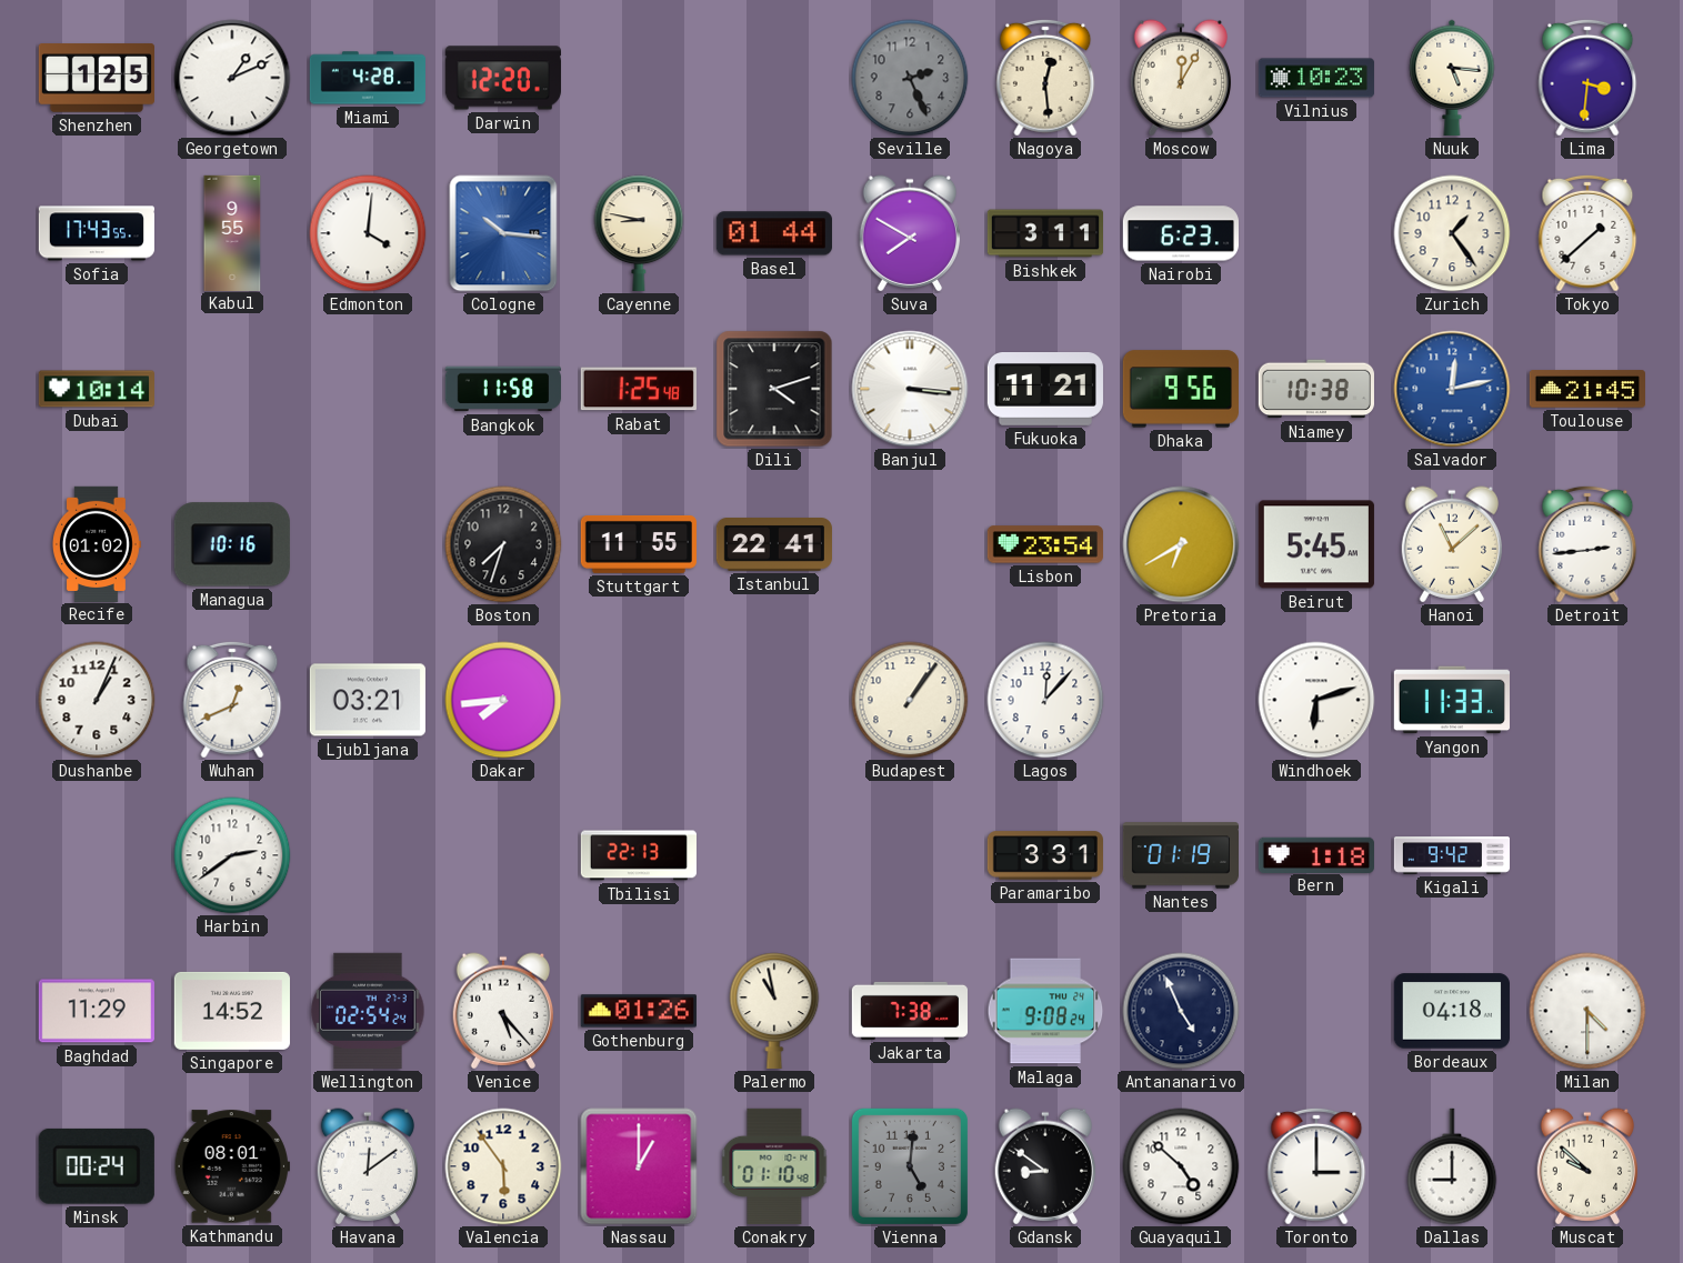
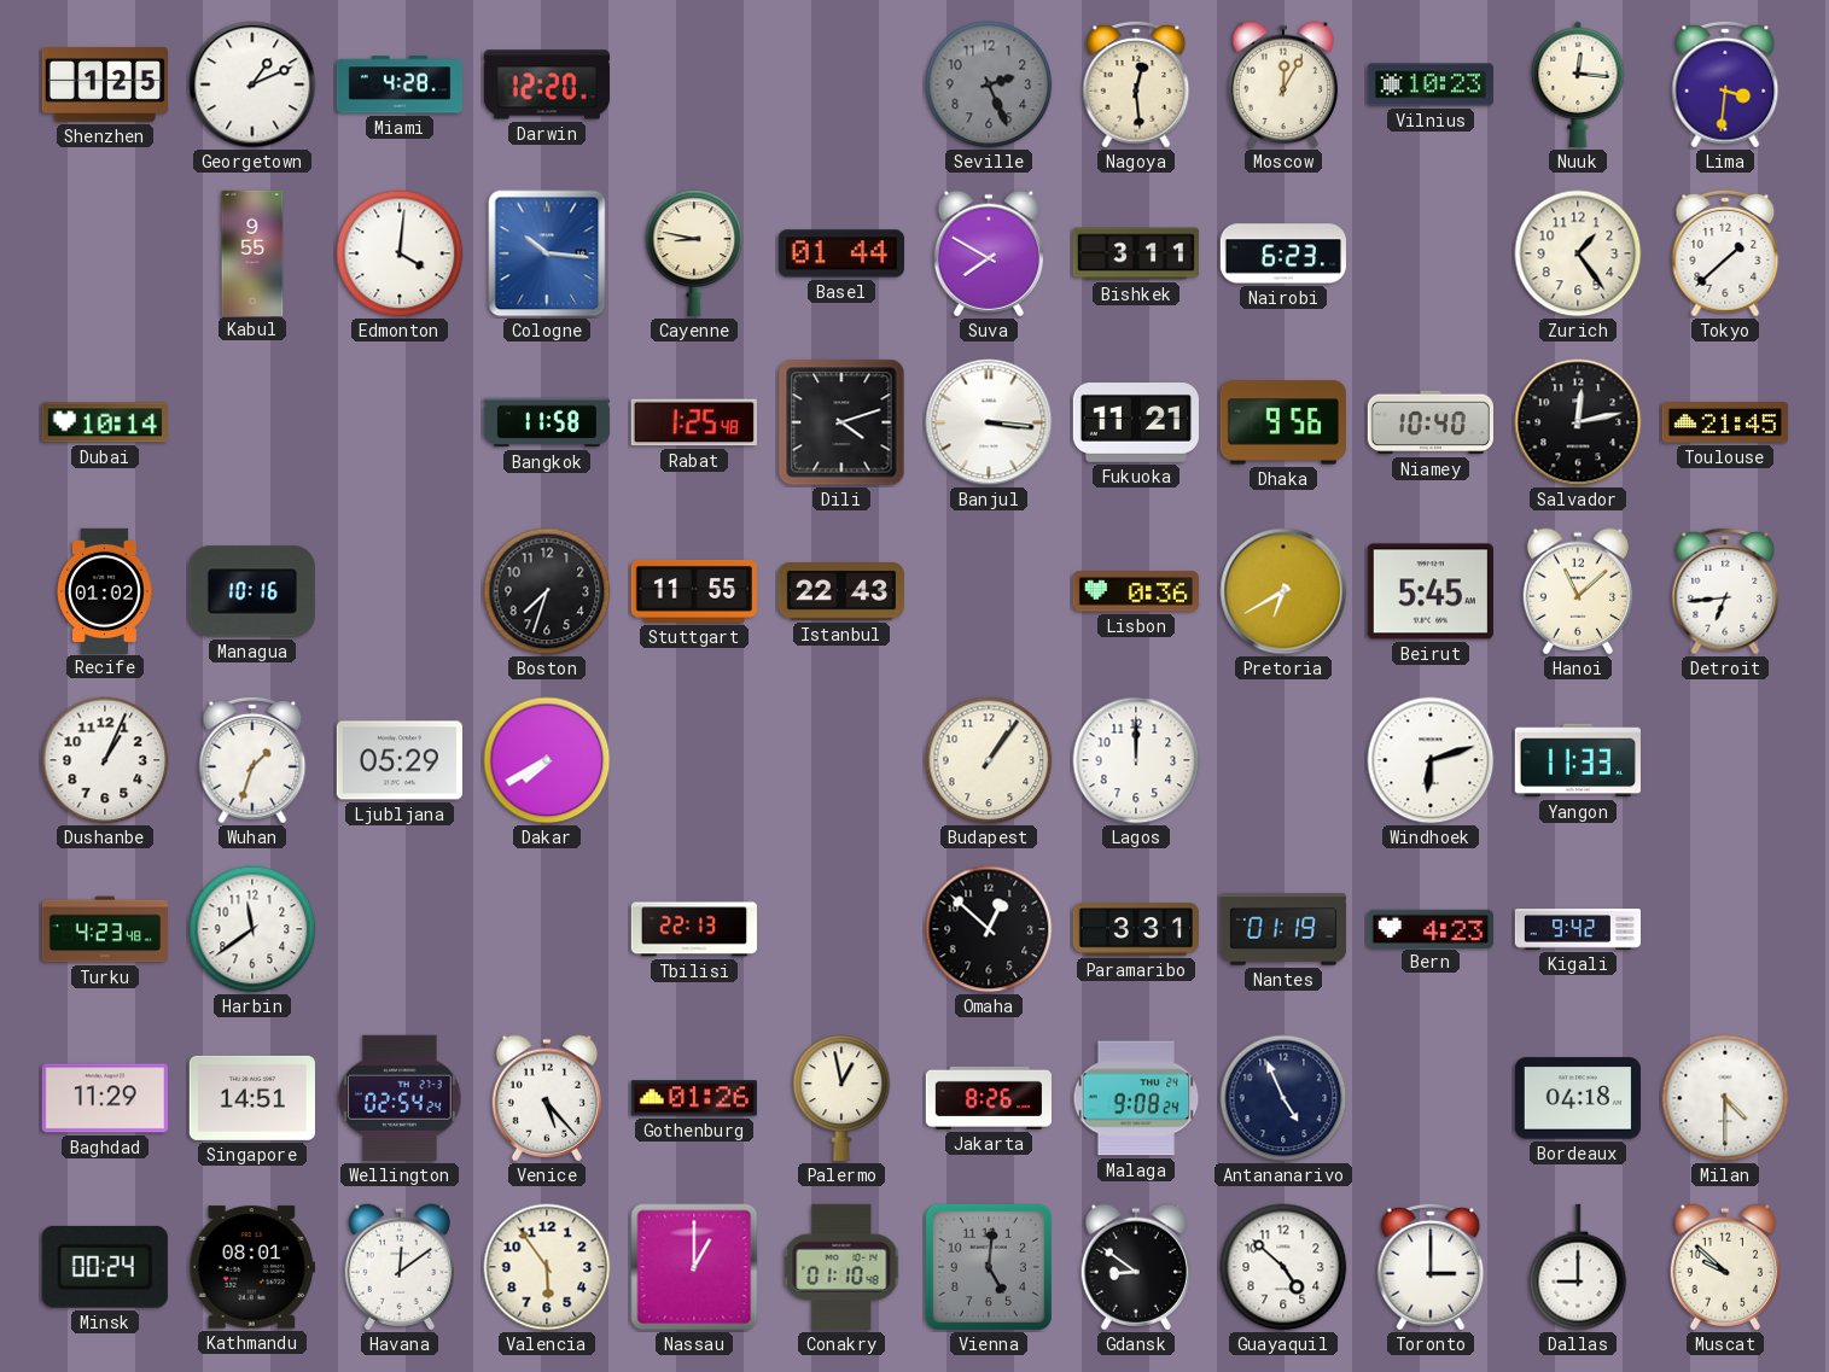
Nuuk: 5:16 -> 12:16
Sofia: 17:43 -> none
Niamey: 10:38 -> 10:40
Salvador dial: blue -> black
Istanbul: 22:41 -> 22:43
Lisbon: 23:54 -> 0:36
Detroit: 2:44 -> 6:44
Wuhan: 12:41 -> 1:33
Ljubljana: 03:21 -> 05:29
Dakar: 7:44 -> 7:40
Lagos: 12:07 -> 12:00
Turku: none -> 4:23
Harbin: 2:39 -> 11:39
Omaha: none -> 12:52
Bern: 1:18 -> 4:23
Singapore: 14:52 -> 14:51
Palermo: 10:58 -> 12:58
Jakarta: 7:38 -> 8:26
